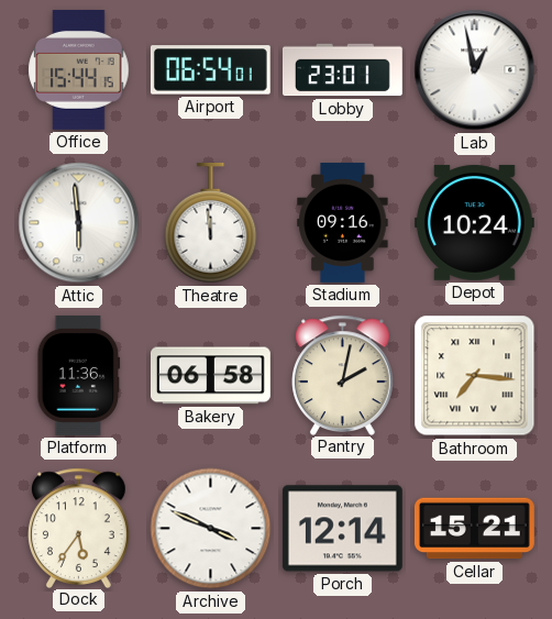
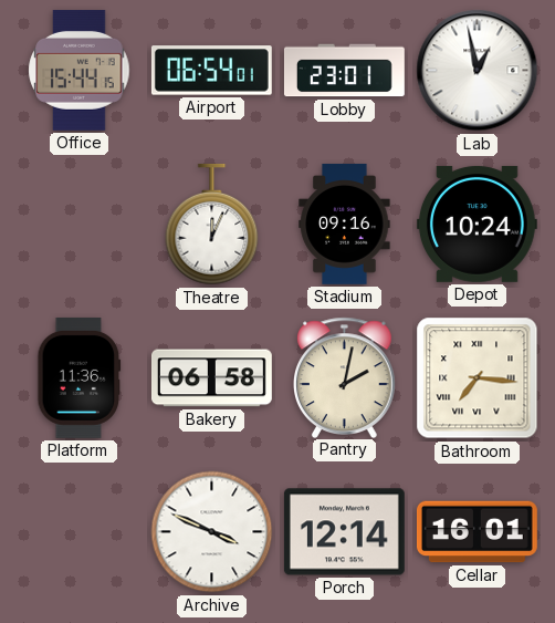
Attic: 5:59 -> none
Theatre: 11:59 -> 12:04
Dock: 5:36 -> none
Cellar: 15:21 -> 16:01
